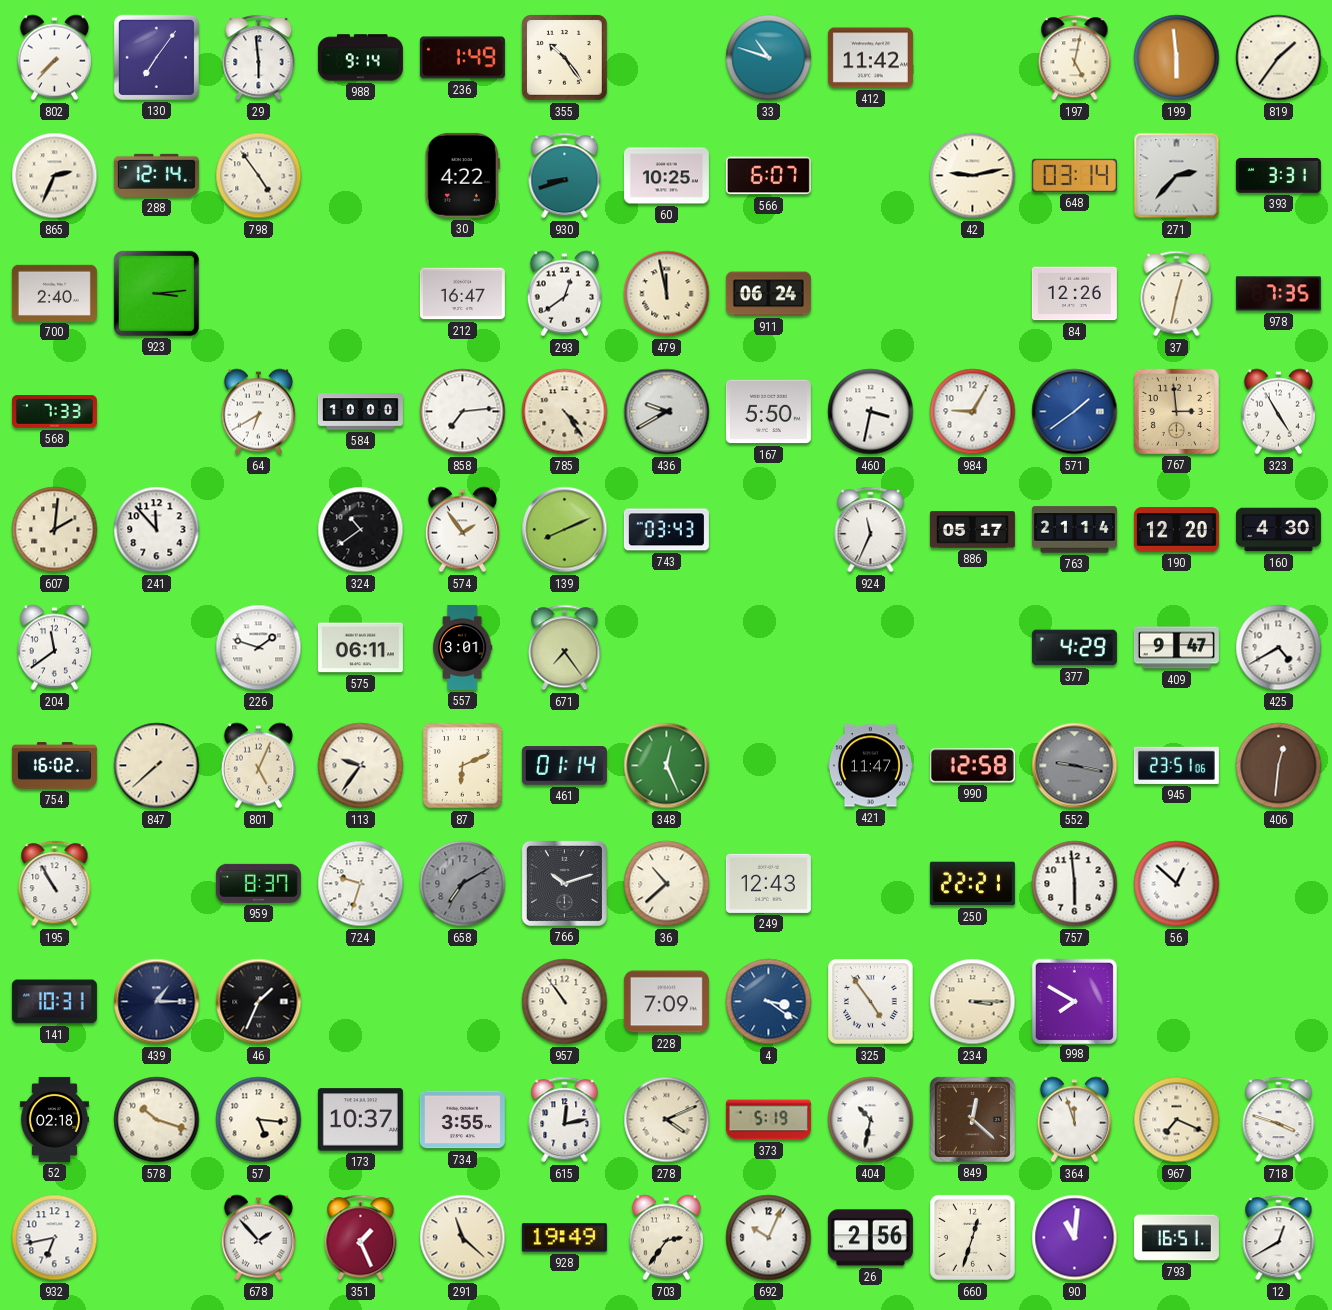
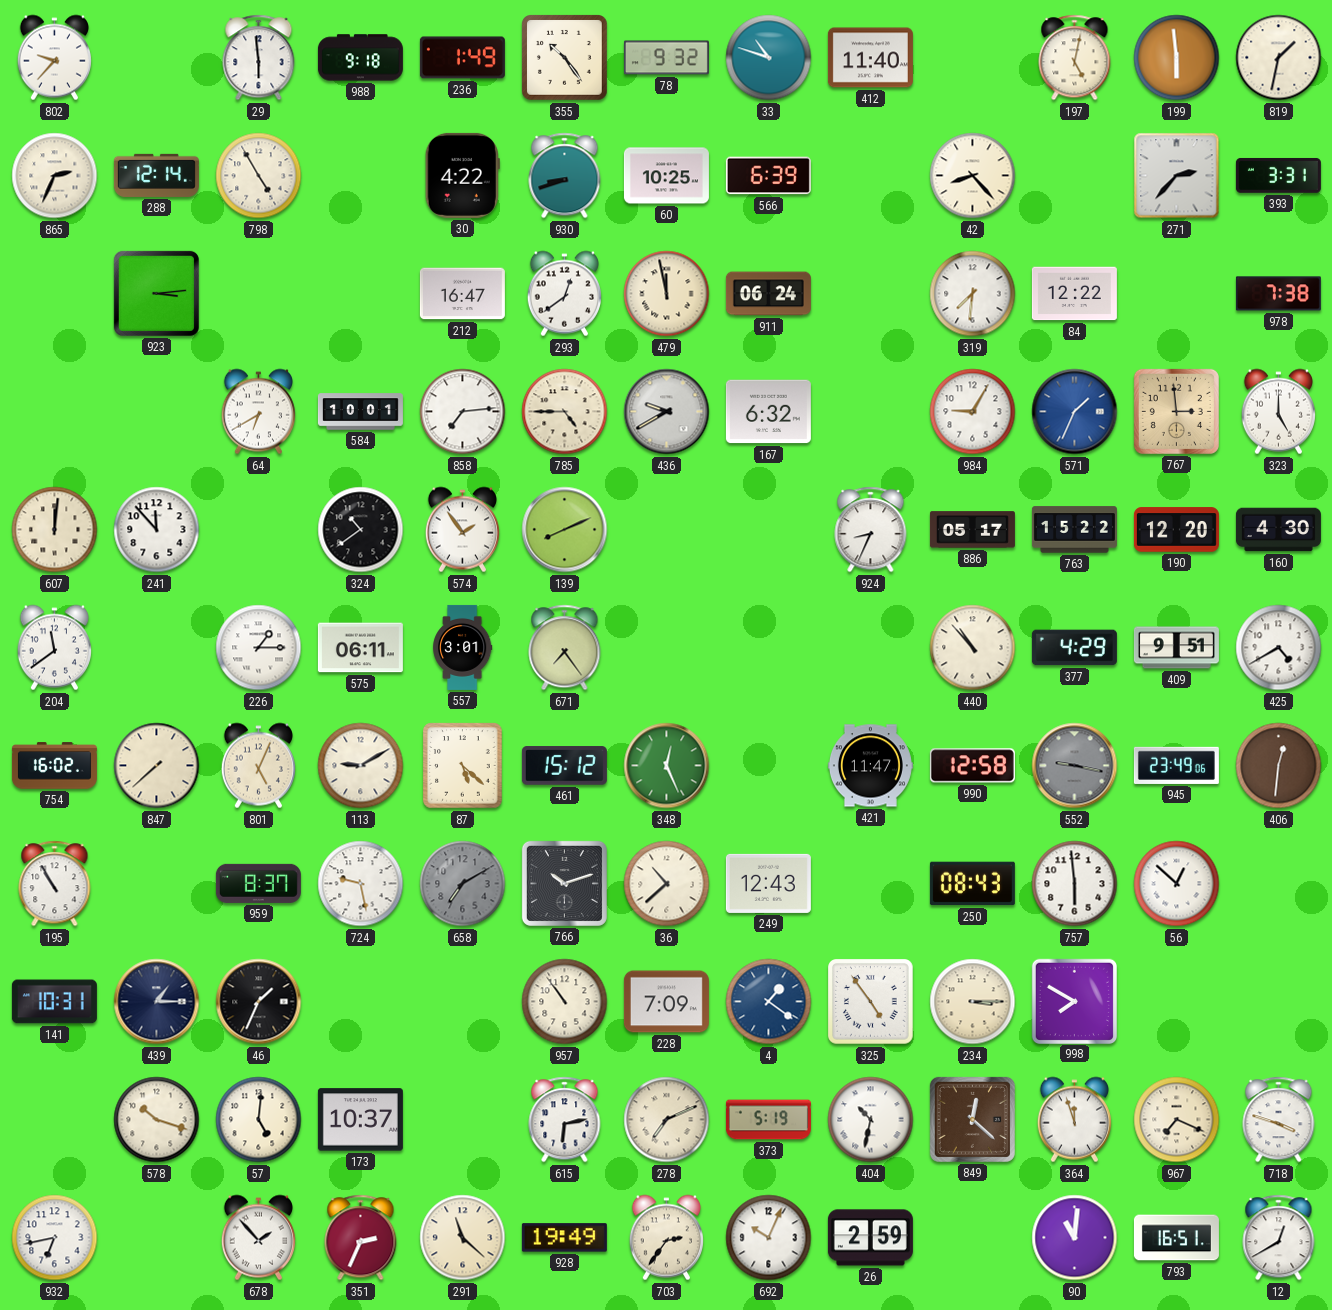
802: 7:37 -> 9:37
130: 7:06 -> none
988: 9:14 -> 9:18
78: none -> 9:32
412: 11:42 -> 11:40
819: 1:36 -> 1:32
798: 4:54 -> 4:55
566: 6:07 -> 6:39
42: 9:13 -> 8:23
648: 03:14 -> none
700: 2:40 -> none
319: none -> 7:31
84: 12:26 -> 12:22
37: 12:32 -> none
978: 7:35 -> 7:38
568: 7:33 -> none
584: 10:00 -> 10:01
785: 4:24 -> 4:45
167: 5:50 -> 6:32
460: 3:32 -> none
571: 1:39 -> 1:34
323: 4:55 -> 5:00
607: 2:01 -> 12:01
743: 03:43 -> none
924: 11:34 -> 8:34
763: 21:14 -> 15:22
226: 1:48 -> 1:15
440: none -> 10:53
409: 9:47 -> 9:51
113: 9:36 -> 9:10
87: 6:11 -> 5:22
461: 01:14 -> 15:12
945: 23:51 -> 23:49
724: 9:33 -> 9:28
250: 22:21 -> 08:43
4: 3:21 -> 1:21
52: 02:18 -> none
57: 5:16 -> 5:01
734: 3:55 -> none
615: 12:13 -> 6:13
278: 4:11 -> 7:11
351: 1:26 -> 2:34
26: 2:56 -> 2:59
660: 12:33 -> none
